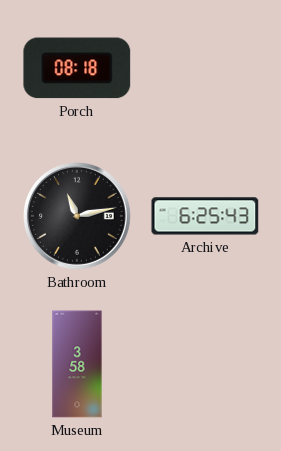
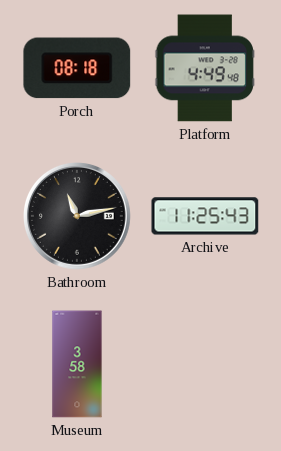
Platform: none -> 4:49
Archive: 6:25 -> 11:25
